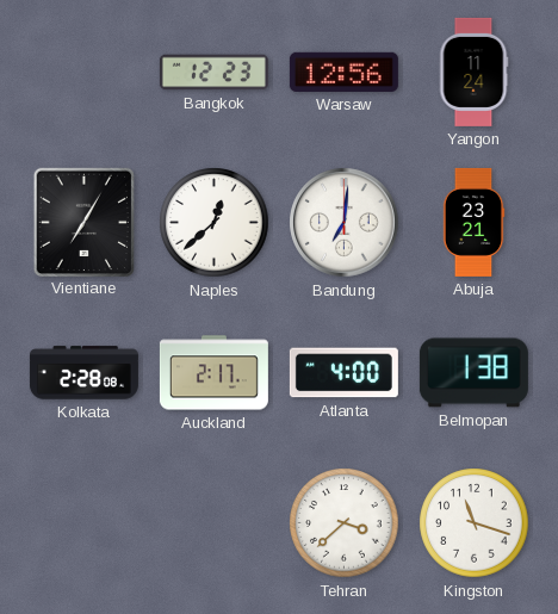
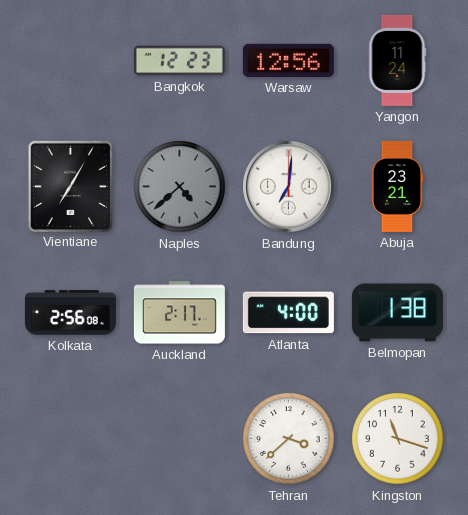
Naples: 12:38 -> 4:38
Naples dial: white -> grey
Kolkata: 2:28 -> 2:56
